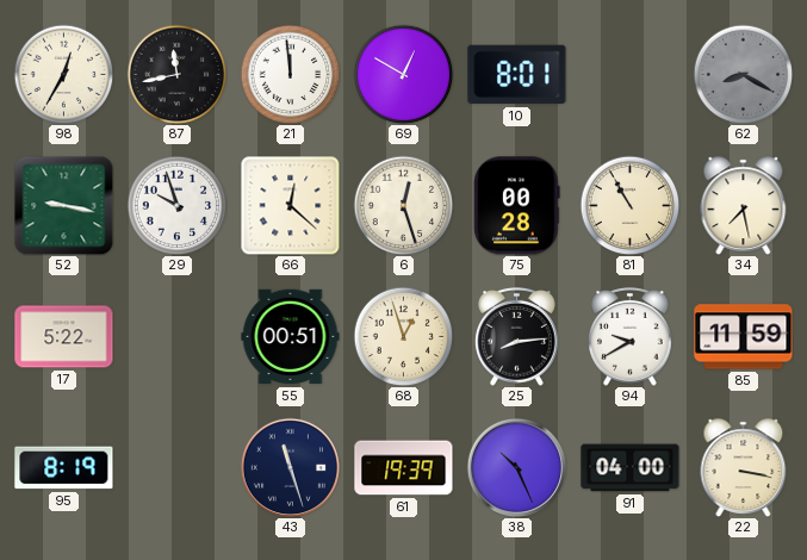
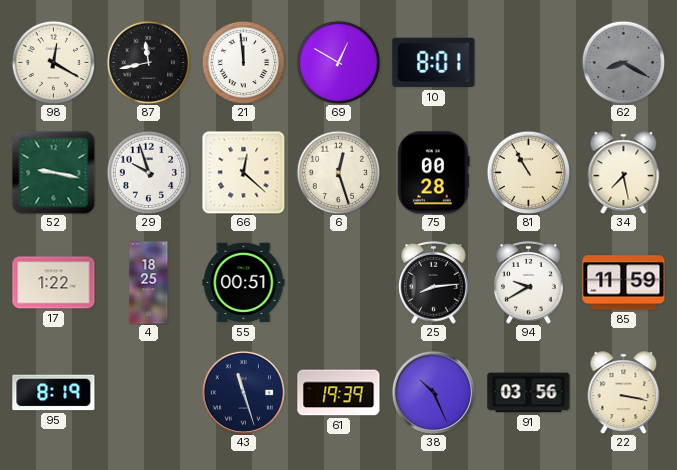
98: 12:35 -> 12:20
17: 5:22 -> 1:22
4: none -> 18:25
68: 12:57 -> none
91: 04:00 -> 03:56
